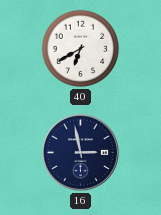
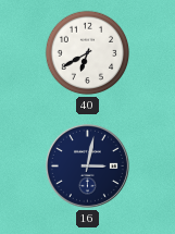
16: 2:58 -> 3:02
